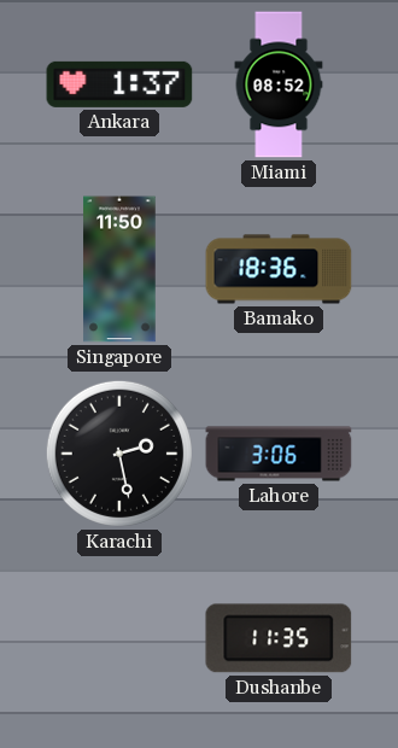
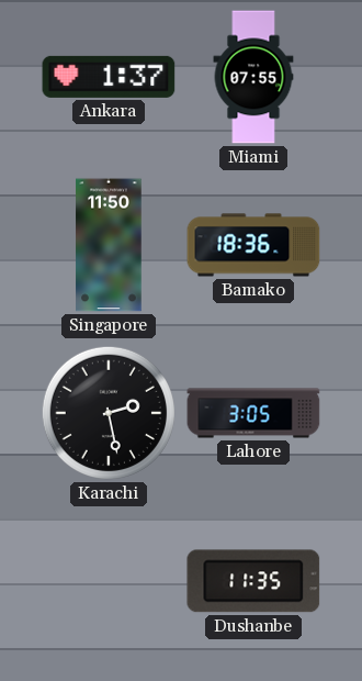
Miami: 08:52 -> 07:55
Lahore: 3:06 -> 3:05
